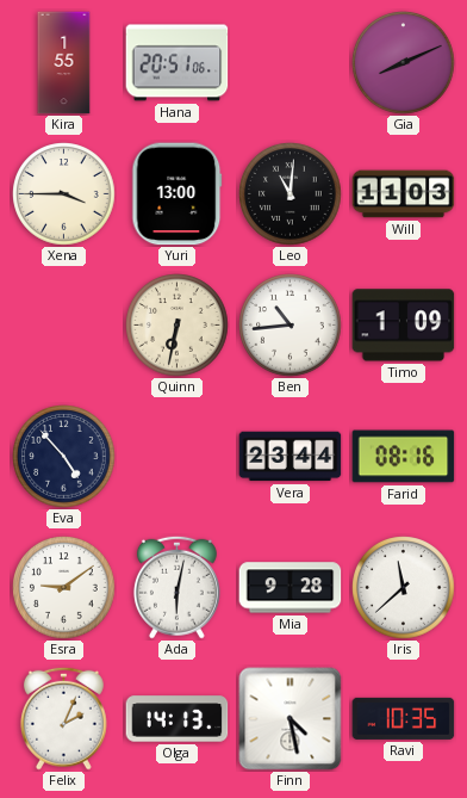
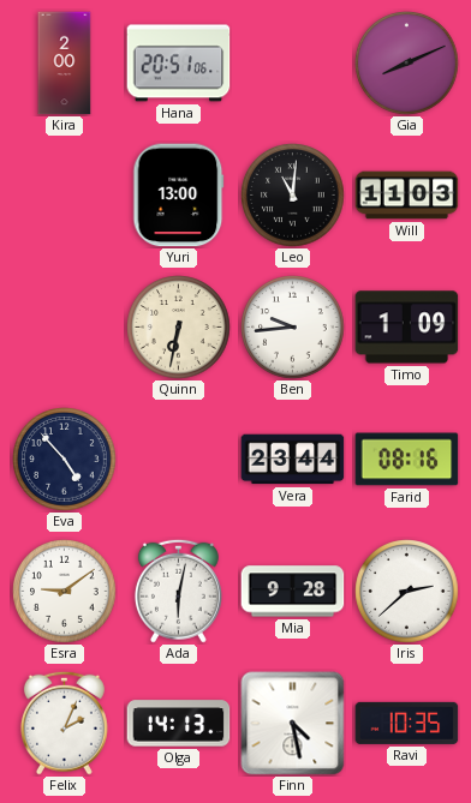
Kira: 1:55 -> 2:00
Xena: 3:45 -> none
Ben: 10:44 -> 9:44
Iris: 11:38 -> 2:38
